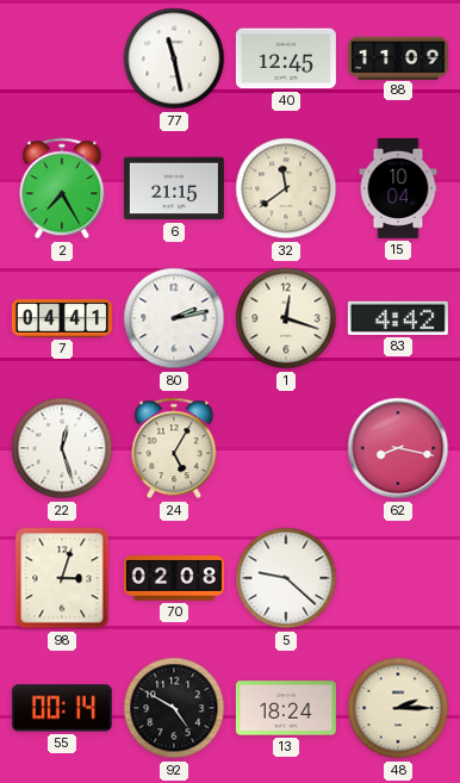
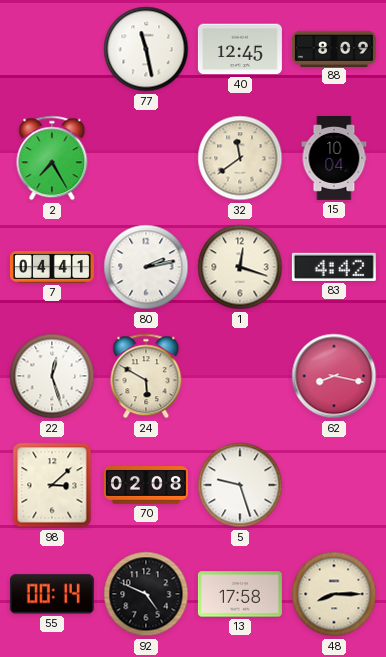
88: 11:09 -> 8:09
6: 21:15 -> none
24: 5:05 -> 5:50
98: 3:03 -> 3:08
5: 9:22 -> 9:27
92: 4:50 -> 4:49
13: 18:24 -> 17:58
48: 2:15 -> 8:15
